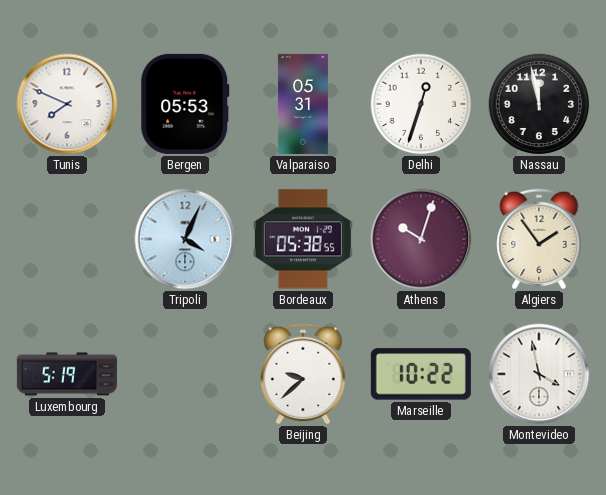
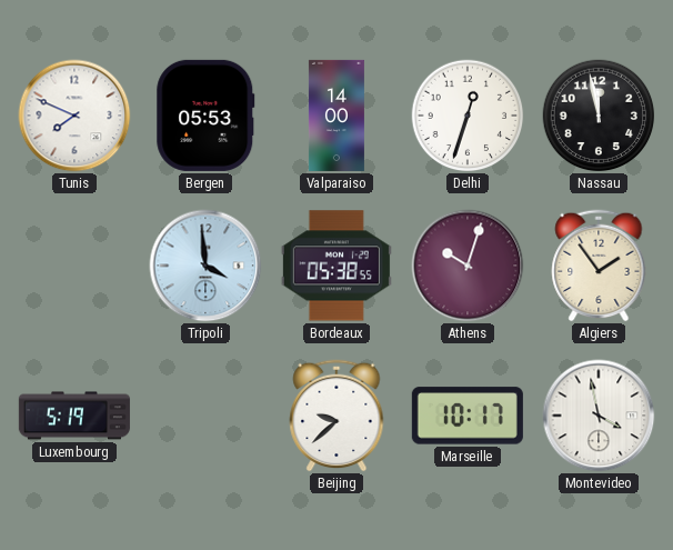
Valparaiso: 05:31 -> 14:00
Tripoli: 4:04 -> 3:59
Marseille: 10:22 -> 10:17
